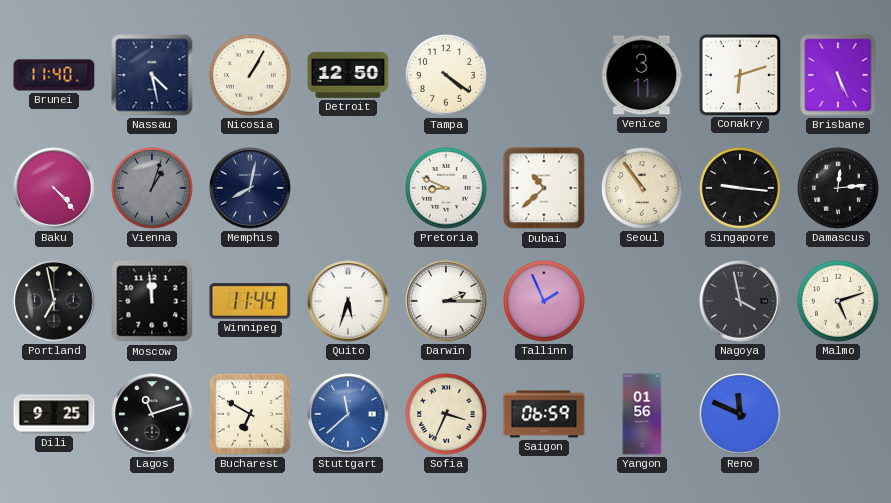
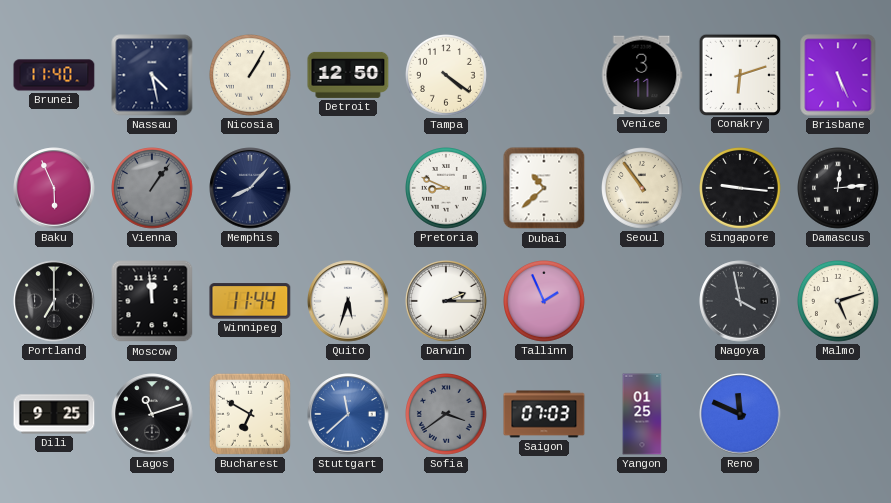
Baku: 4:23 -> 5:56
Vienna: 1:03 -> 1:06
Memphis: 8:02 -> 8:07
Portland: 6:58 -> 7:00
Sofia: 3:34 -> 3:39
Sofia dial: cream -> grey
Saigon: 06:59 -> 07:03
Yangon: 01:56 -> 01:25
